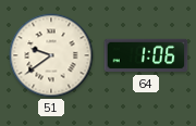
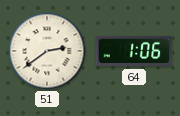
51: 9:39 -> 2:39
